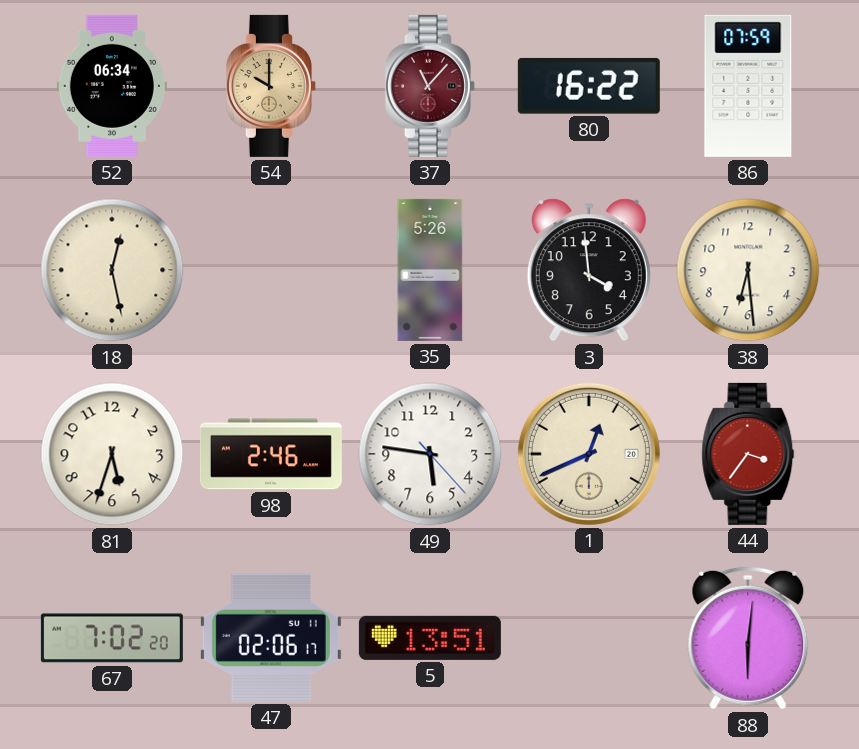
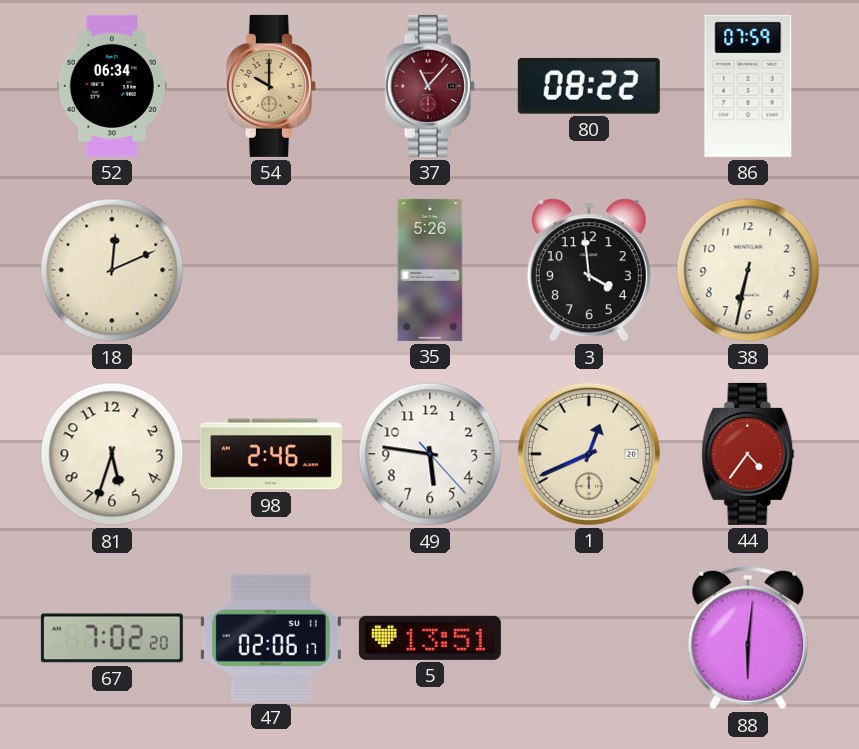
80: 16:22 -> 08:22
18: 12:28 -> 12:11
38: 6:29 -> 6:32
44: 3:36 -> 4:36
